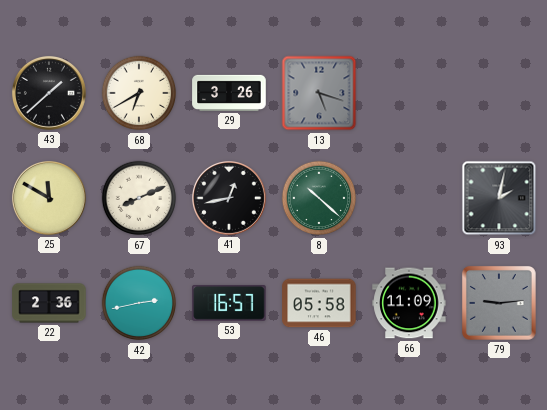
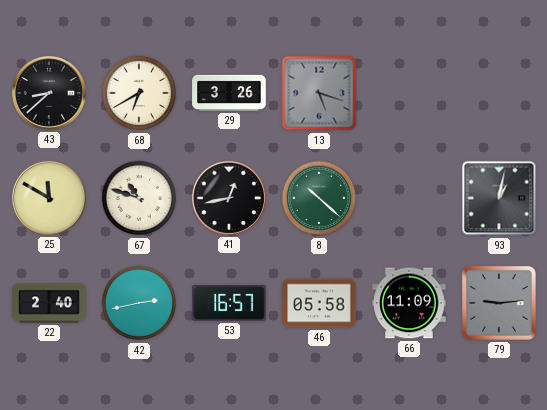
43: 1:38 -> 8:38
67: 8:11 -> 10:48
93: 2:02 -> 1:02
22: 2:36 -> 2:40
